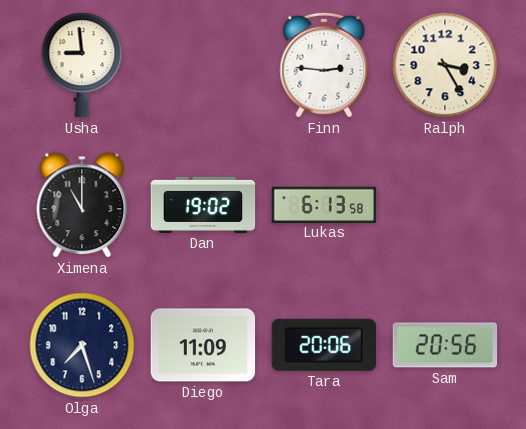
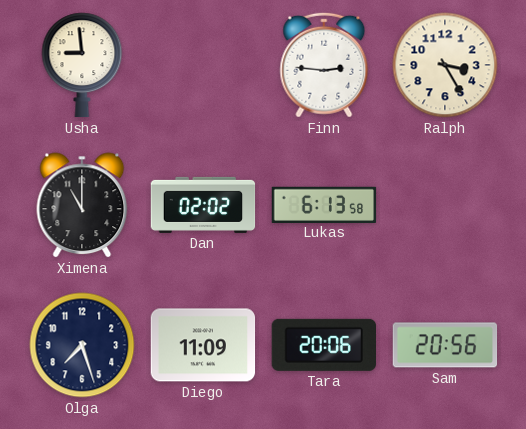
Dan: 19:02 -> 02:02
